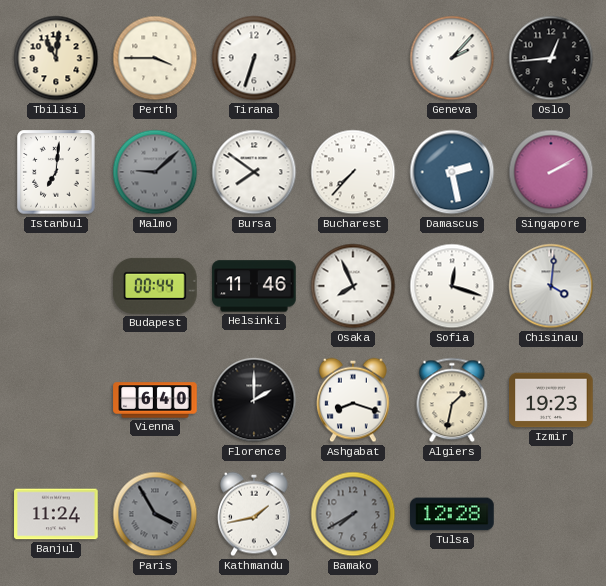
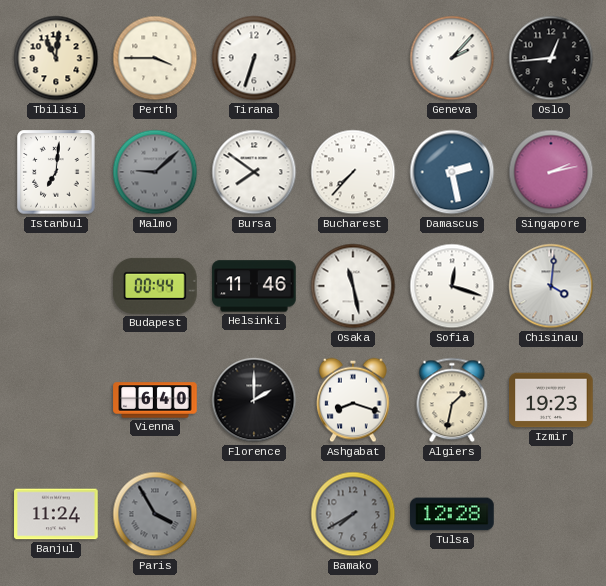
Singapore: 2:10 -> 2:13
Osaka: 7:56 -> 11:28
Kathmandu: 1:43 -> none
